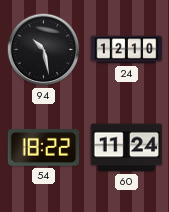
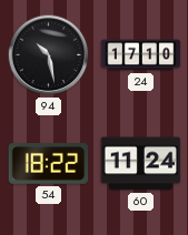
24: 12:10 -> 17:10
